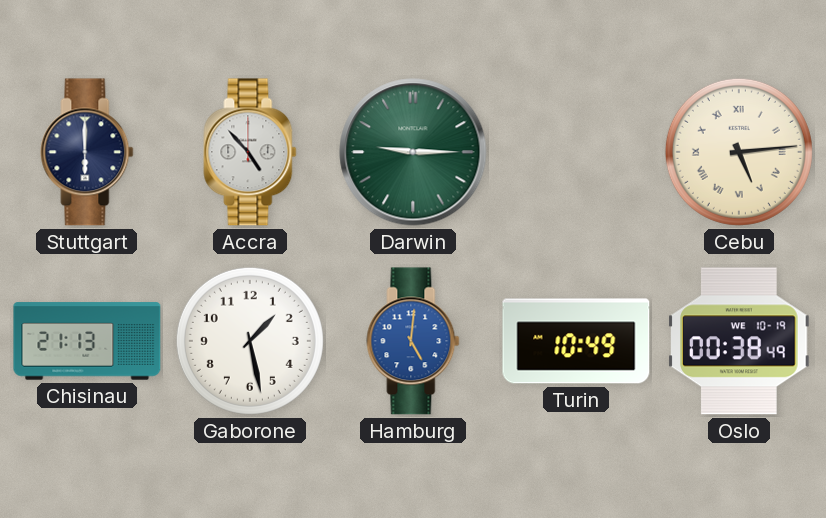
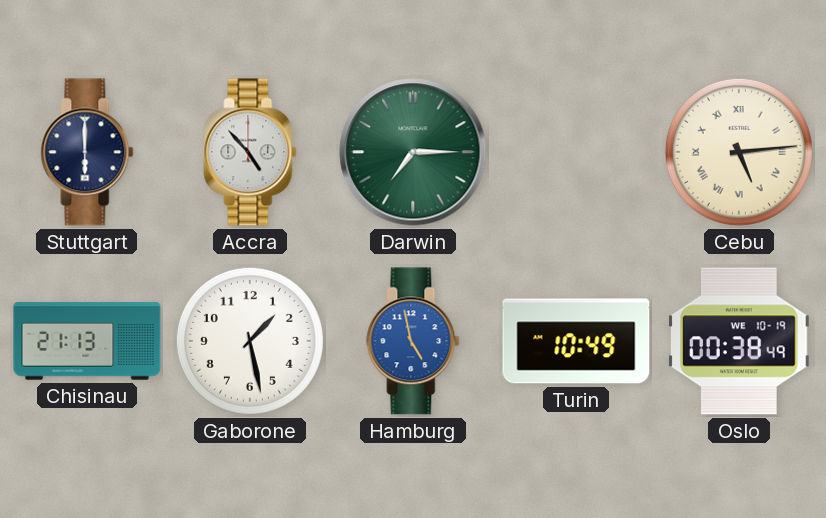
Darwin: 9:15 -> 7:15
Hamburg: 5:01 -> 4:58
